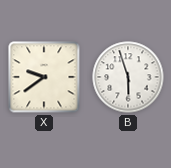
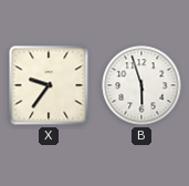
X: 9:39 -> 9:36
